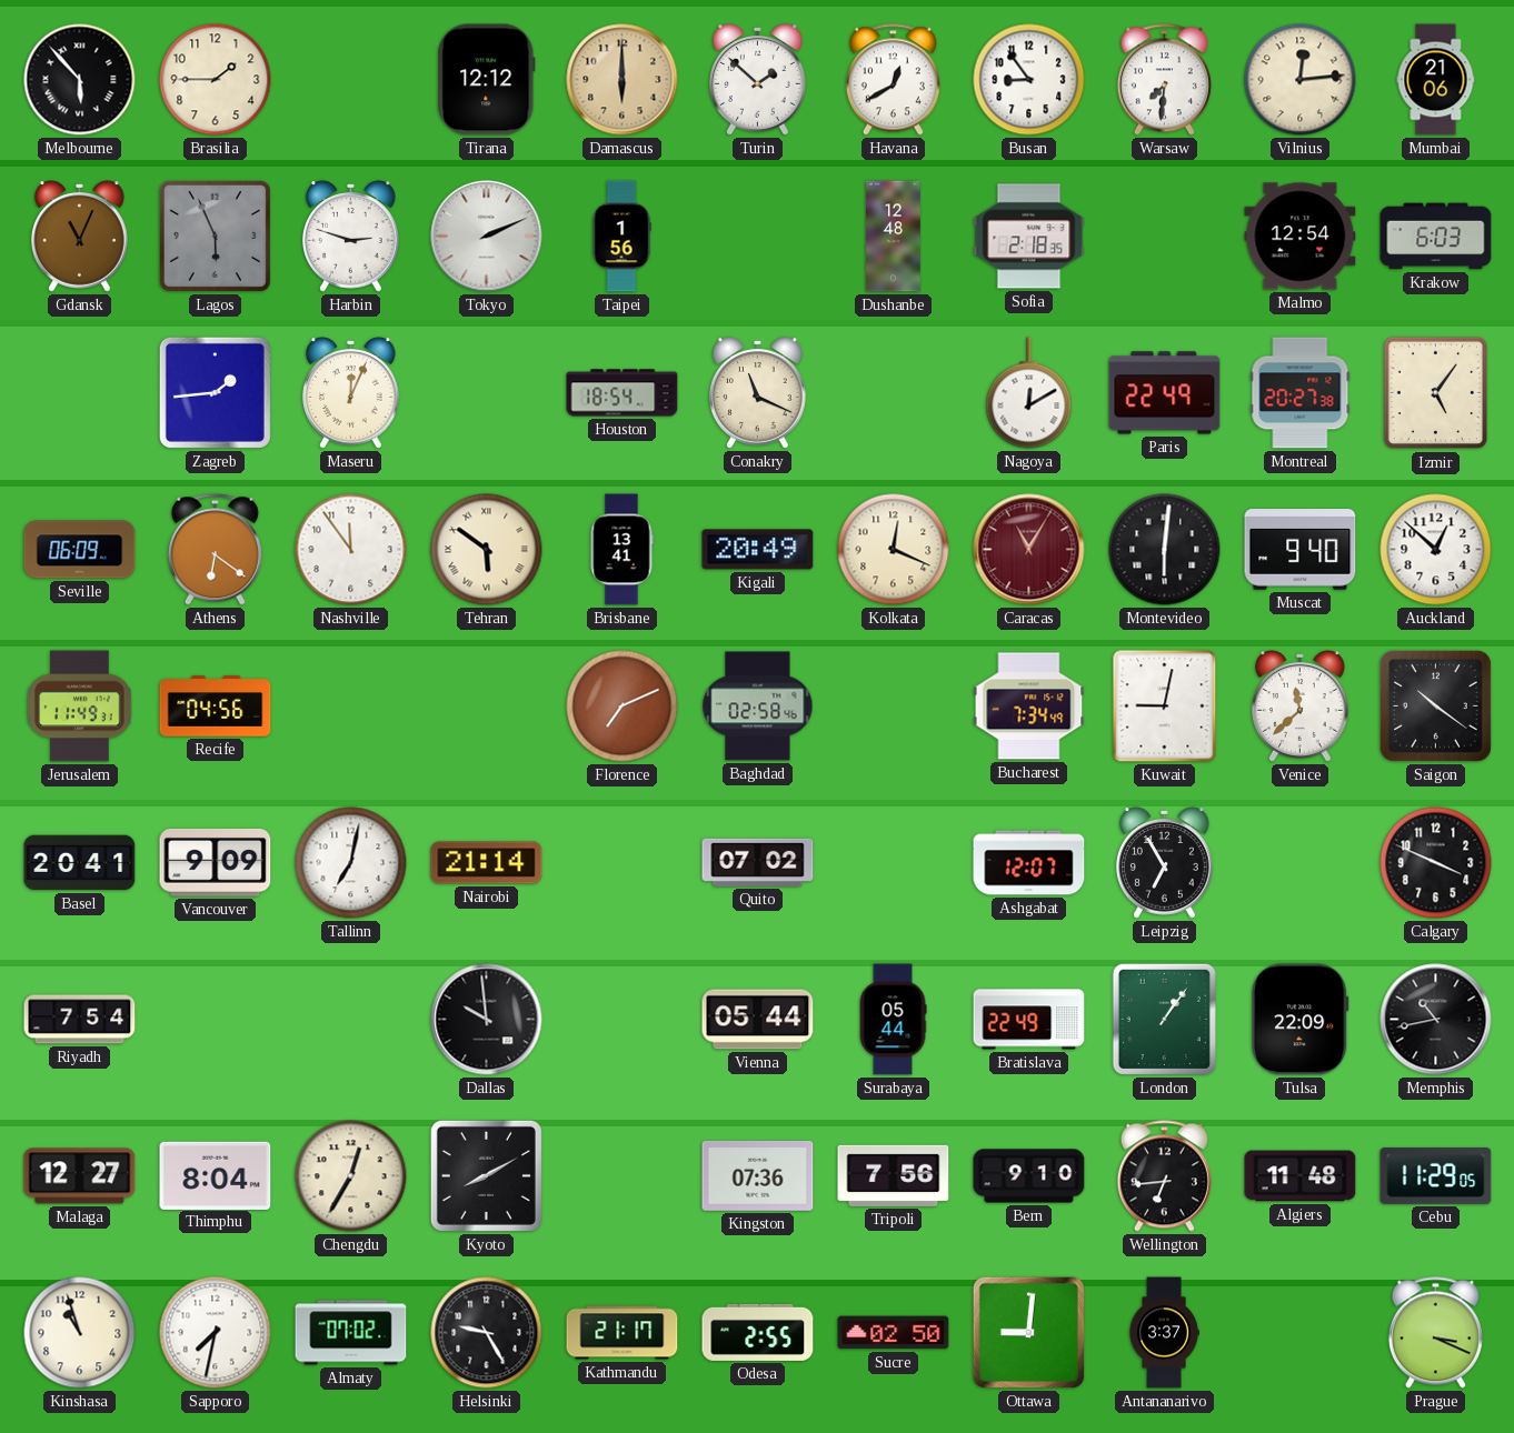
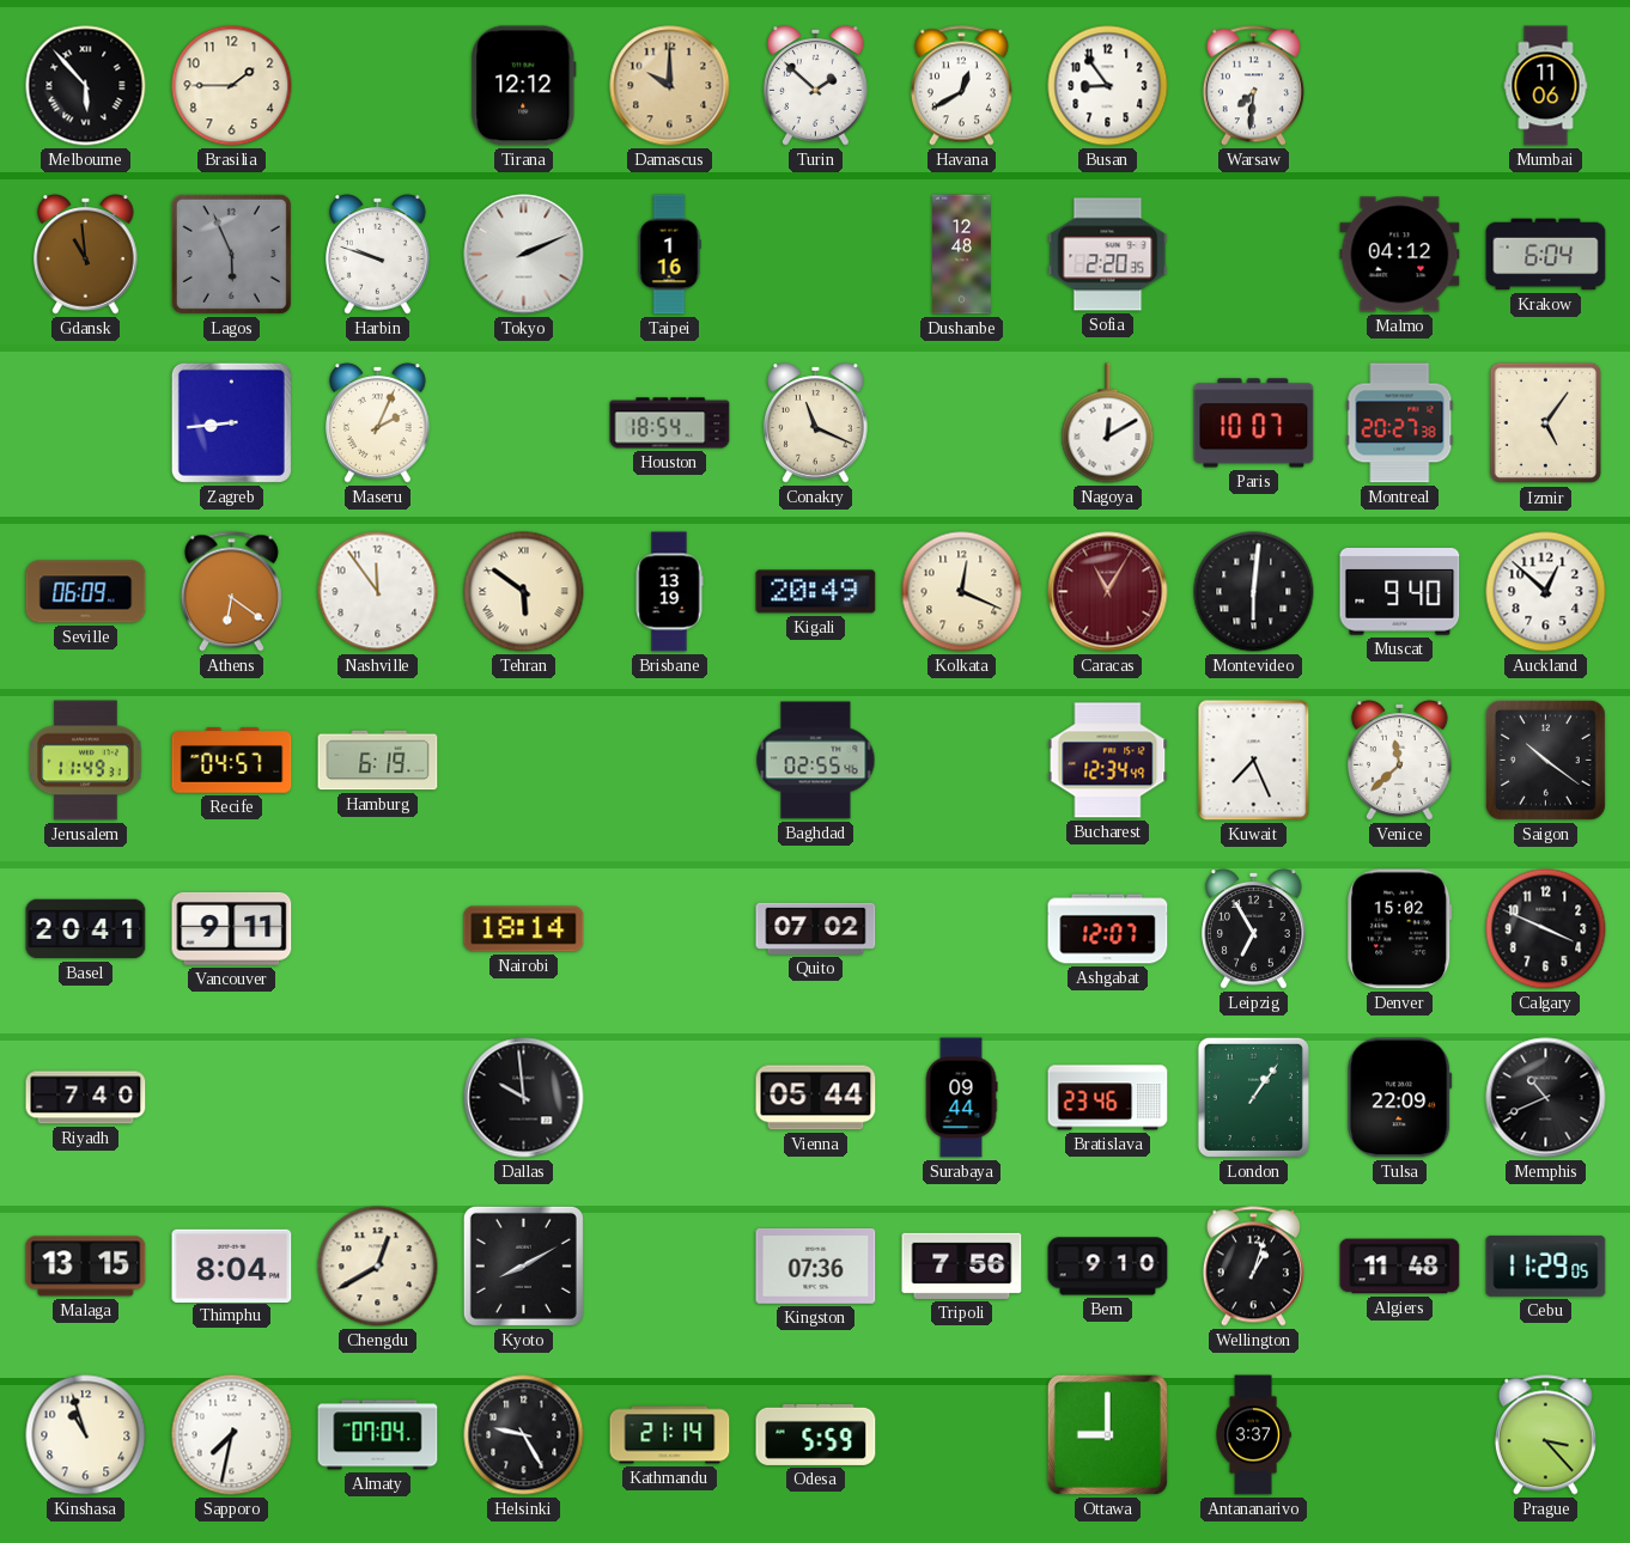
Damascus: 6:00 -> 10:00
Vilnius: 12:14 -> none
Mumbai: 21:06 -> 11:06
Gdansk: 11:04 -> 10:59
Harbin: 2:48 -> 9:48
Taipei: 1:56 -> 1:16
Sofia: 2:18 -> 2:20
Malmo: 12:54 -> 04:12
Krakow: 6:03 -> 6:04
Zagreb: 1:44 -> 8:44
Maseru: 12:04 -> 2:04
Paris: 22:49 -> 10:07
Brisbane: 13:41 -> 13:19
Recife: 04:56 -> 04:57
Hamburg: none -> 6:19
Florence: 7:11 -> none
Baghdad: 02:58 -> 02:55
Bucharest: 7:34 -> 12:34
Kuwait: 9:02 -> 7:26
Vancouver: 9:09 -> 9:11
Tallinn: 7:02 -> none
Nairobi: 21:14 -> 18:14
Denver: none -> 15:02
Riyadh: 7:54 -> 7:40
Surabaya: 05:44 -> 09:44
Bratislava: 22:49 -> 23:46
Memphis: 10:43 -> 10:41
Malaga: 12:27 -> 13:15
Chengdu: 12:35 -> 12:40
Wellington: 6:44 -> 1:03
Almaty: 07:02 -> 07:04
Kathmandu: 21:17 -> 21:14
Odesa: 2:55 -> 5:59
Sucre: 02:50 -> none
Ottawa: 9:01 -> 9:00
Prague: 3:19 -> 3:23
